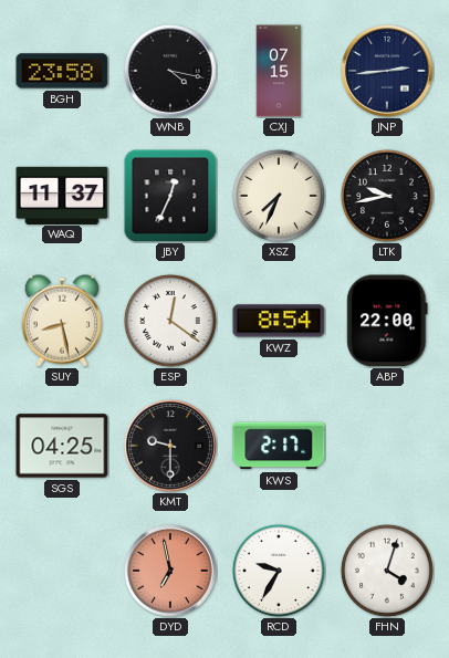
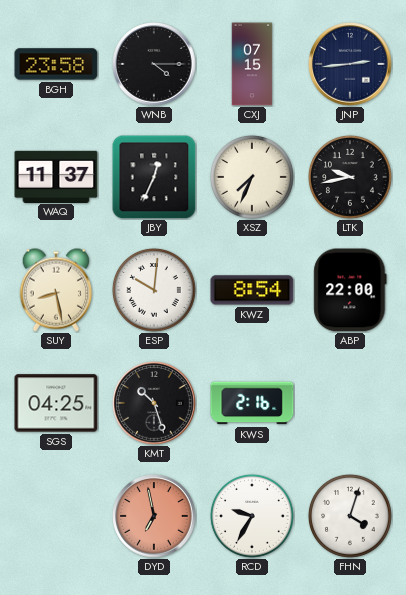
WNB: 4:17 -> 4:15
ESP: 12:21 -> 10:01
KMT: 9:30 -> 10:27
KWS: 2:17 -> 2:16
